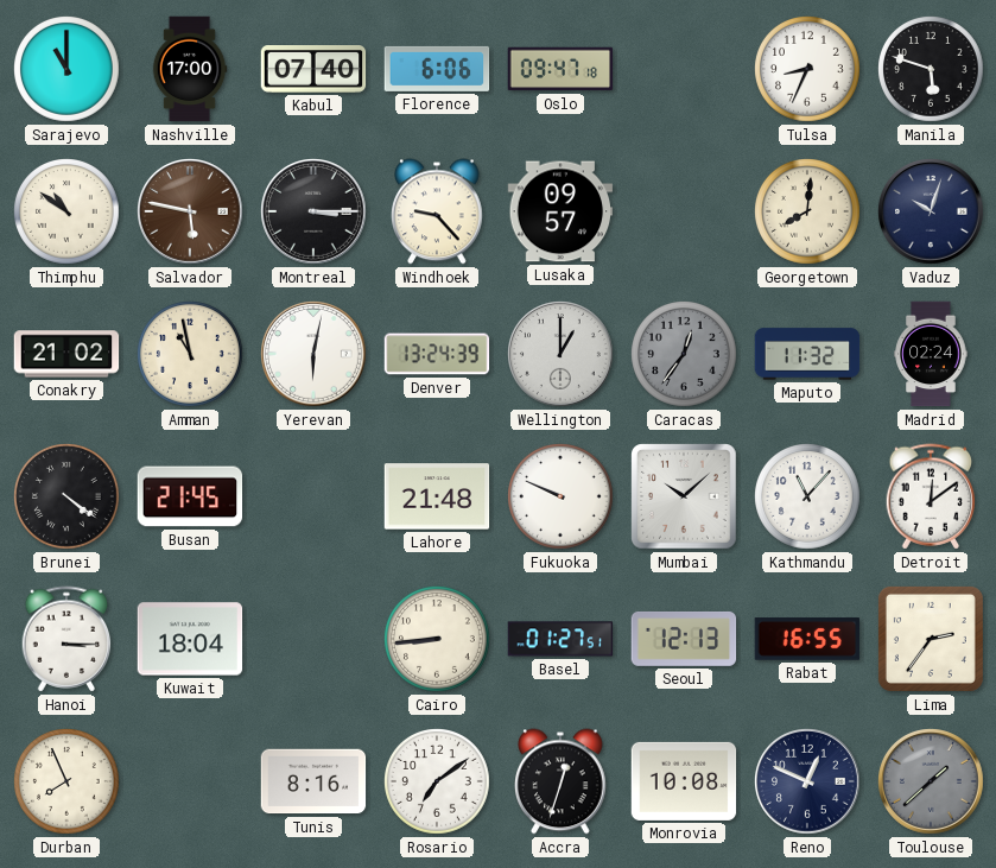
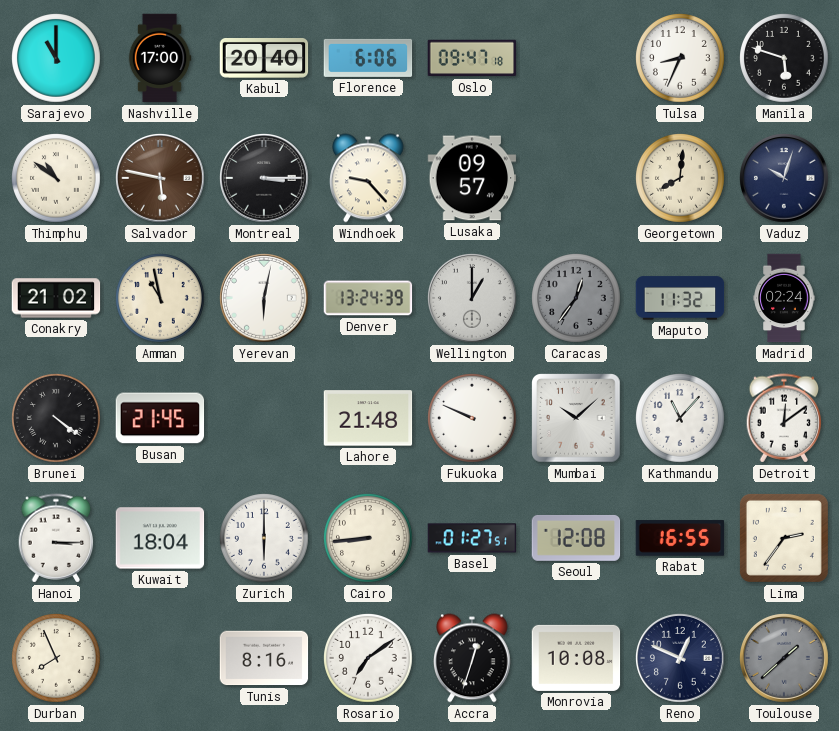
Kabul: 07:40 -> 20:40
Zurich: none -> 6:00
Seoul: 12:13 -> 12:08
